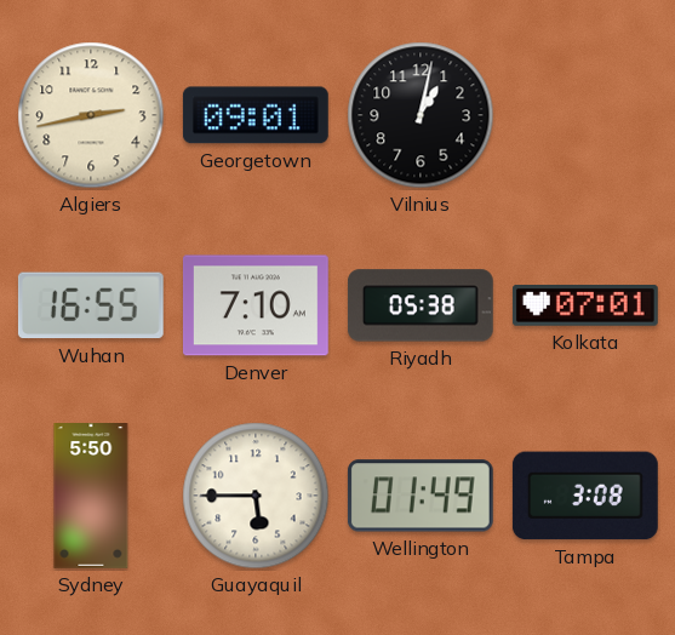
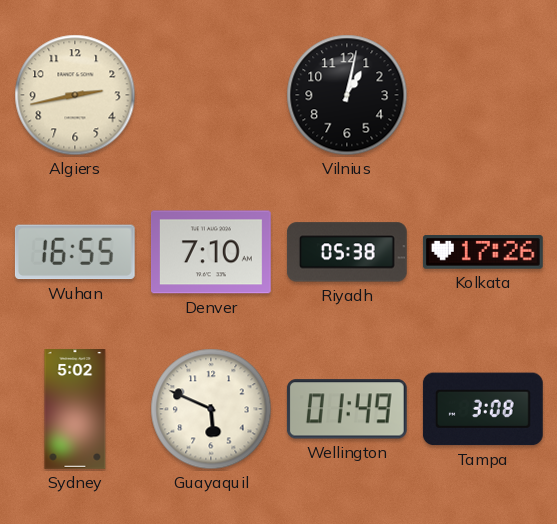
Georgetown: 09:01 -> none
Kolkata: 07:01 -> 17:26
Sydney: 5:50 -> 5:02
Guayaquil: 5:45 -> 5:49
